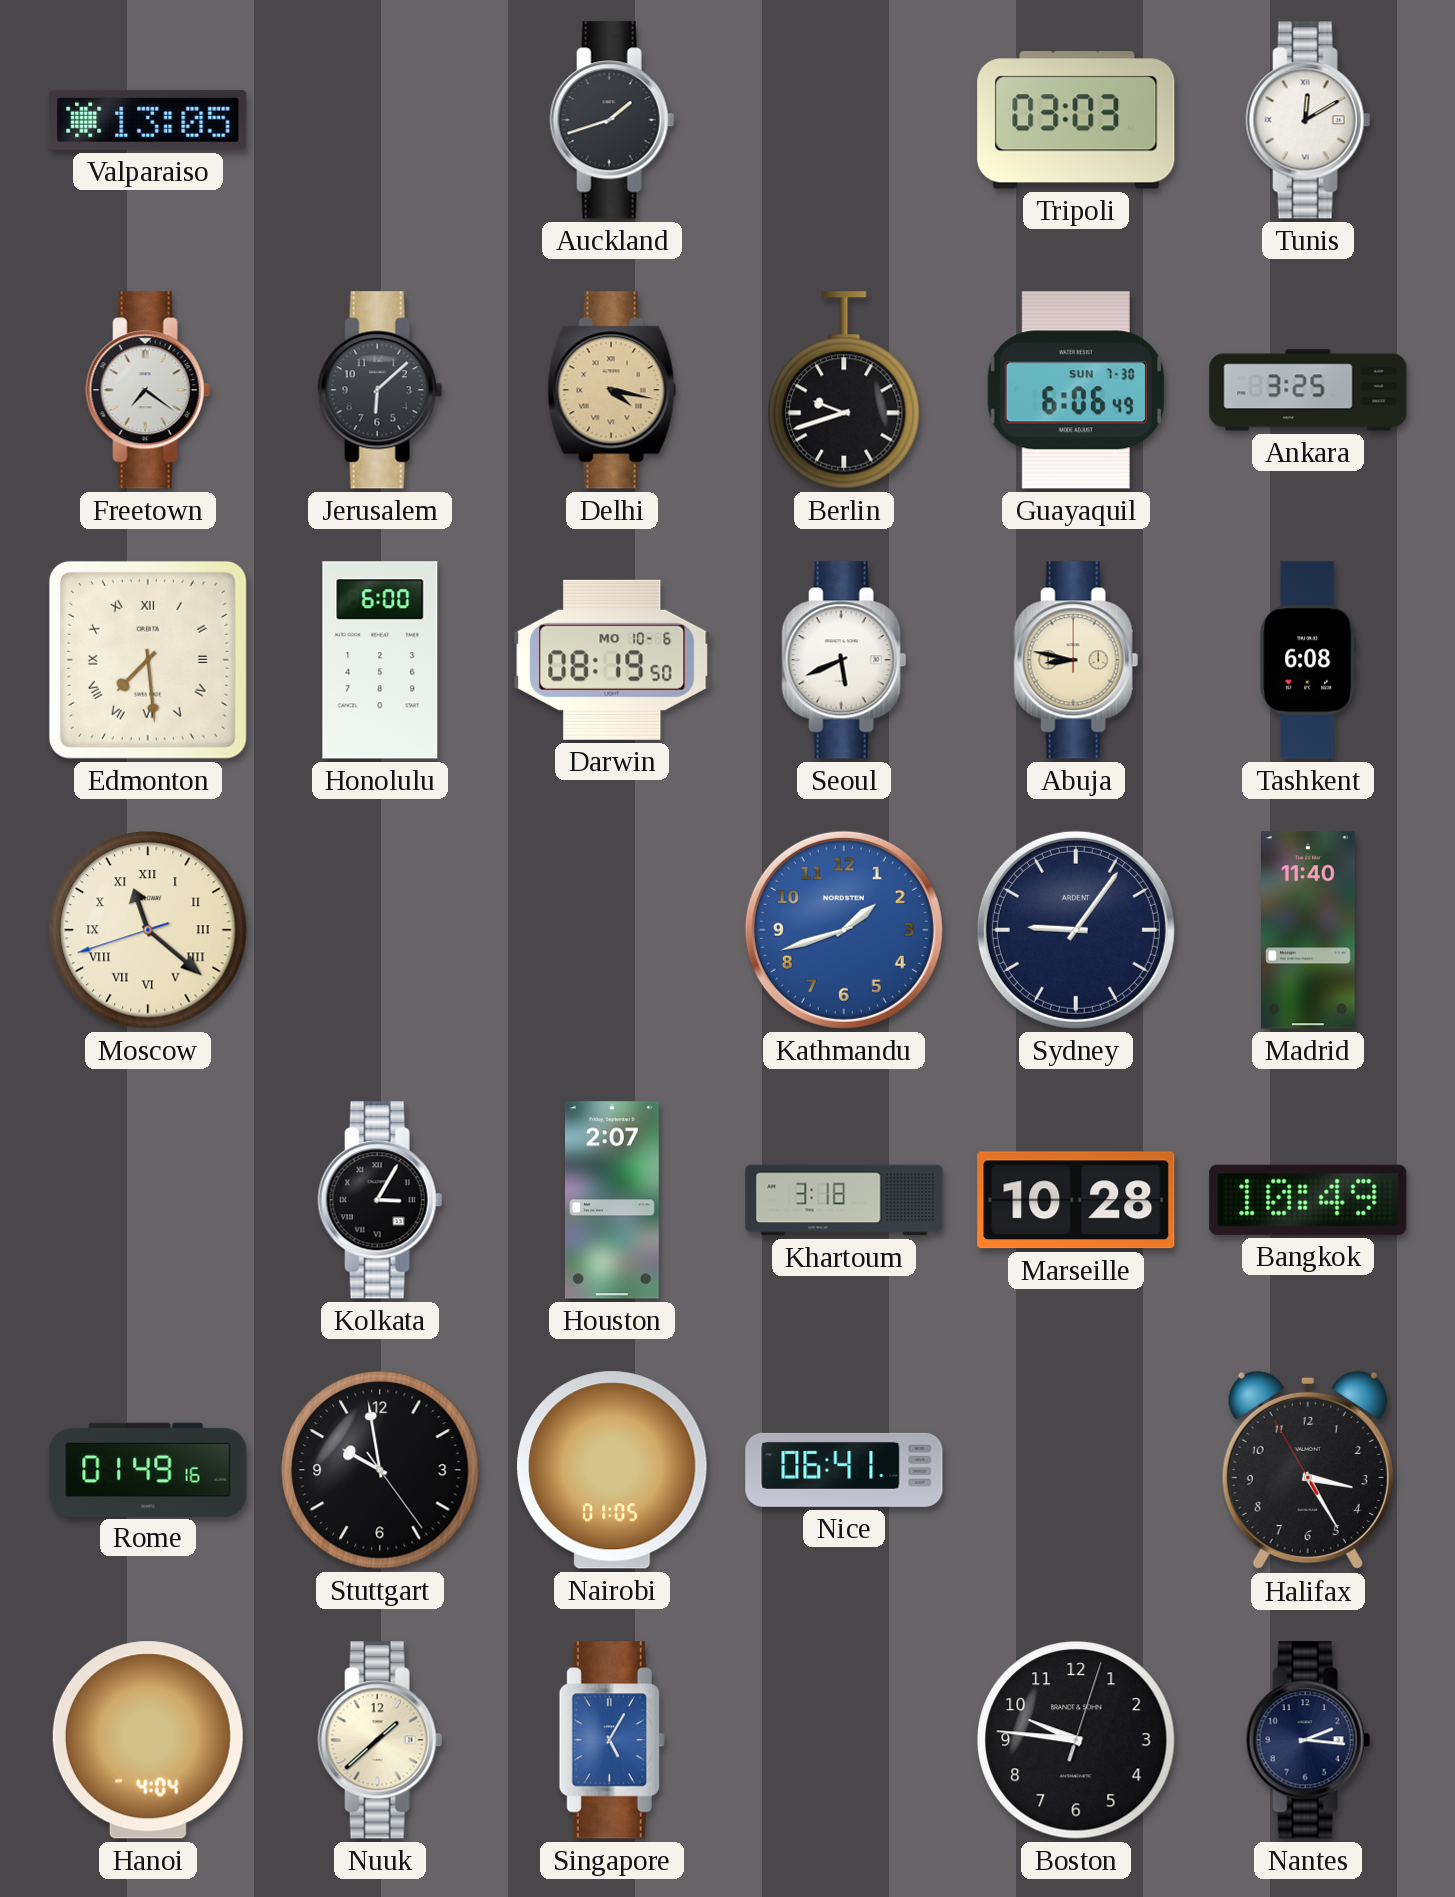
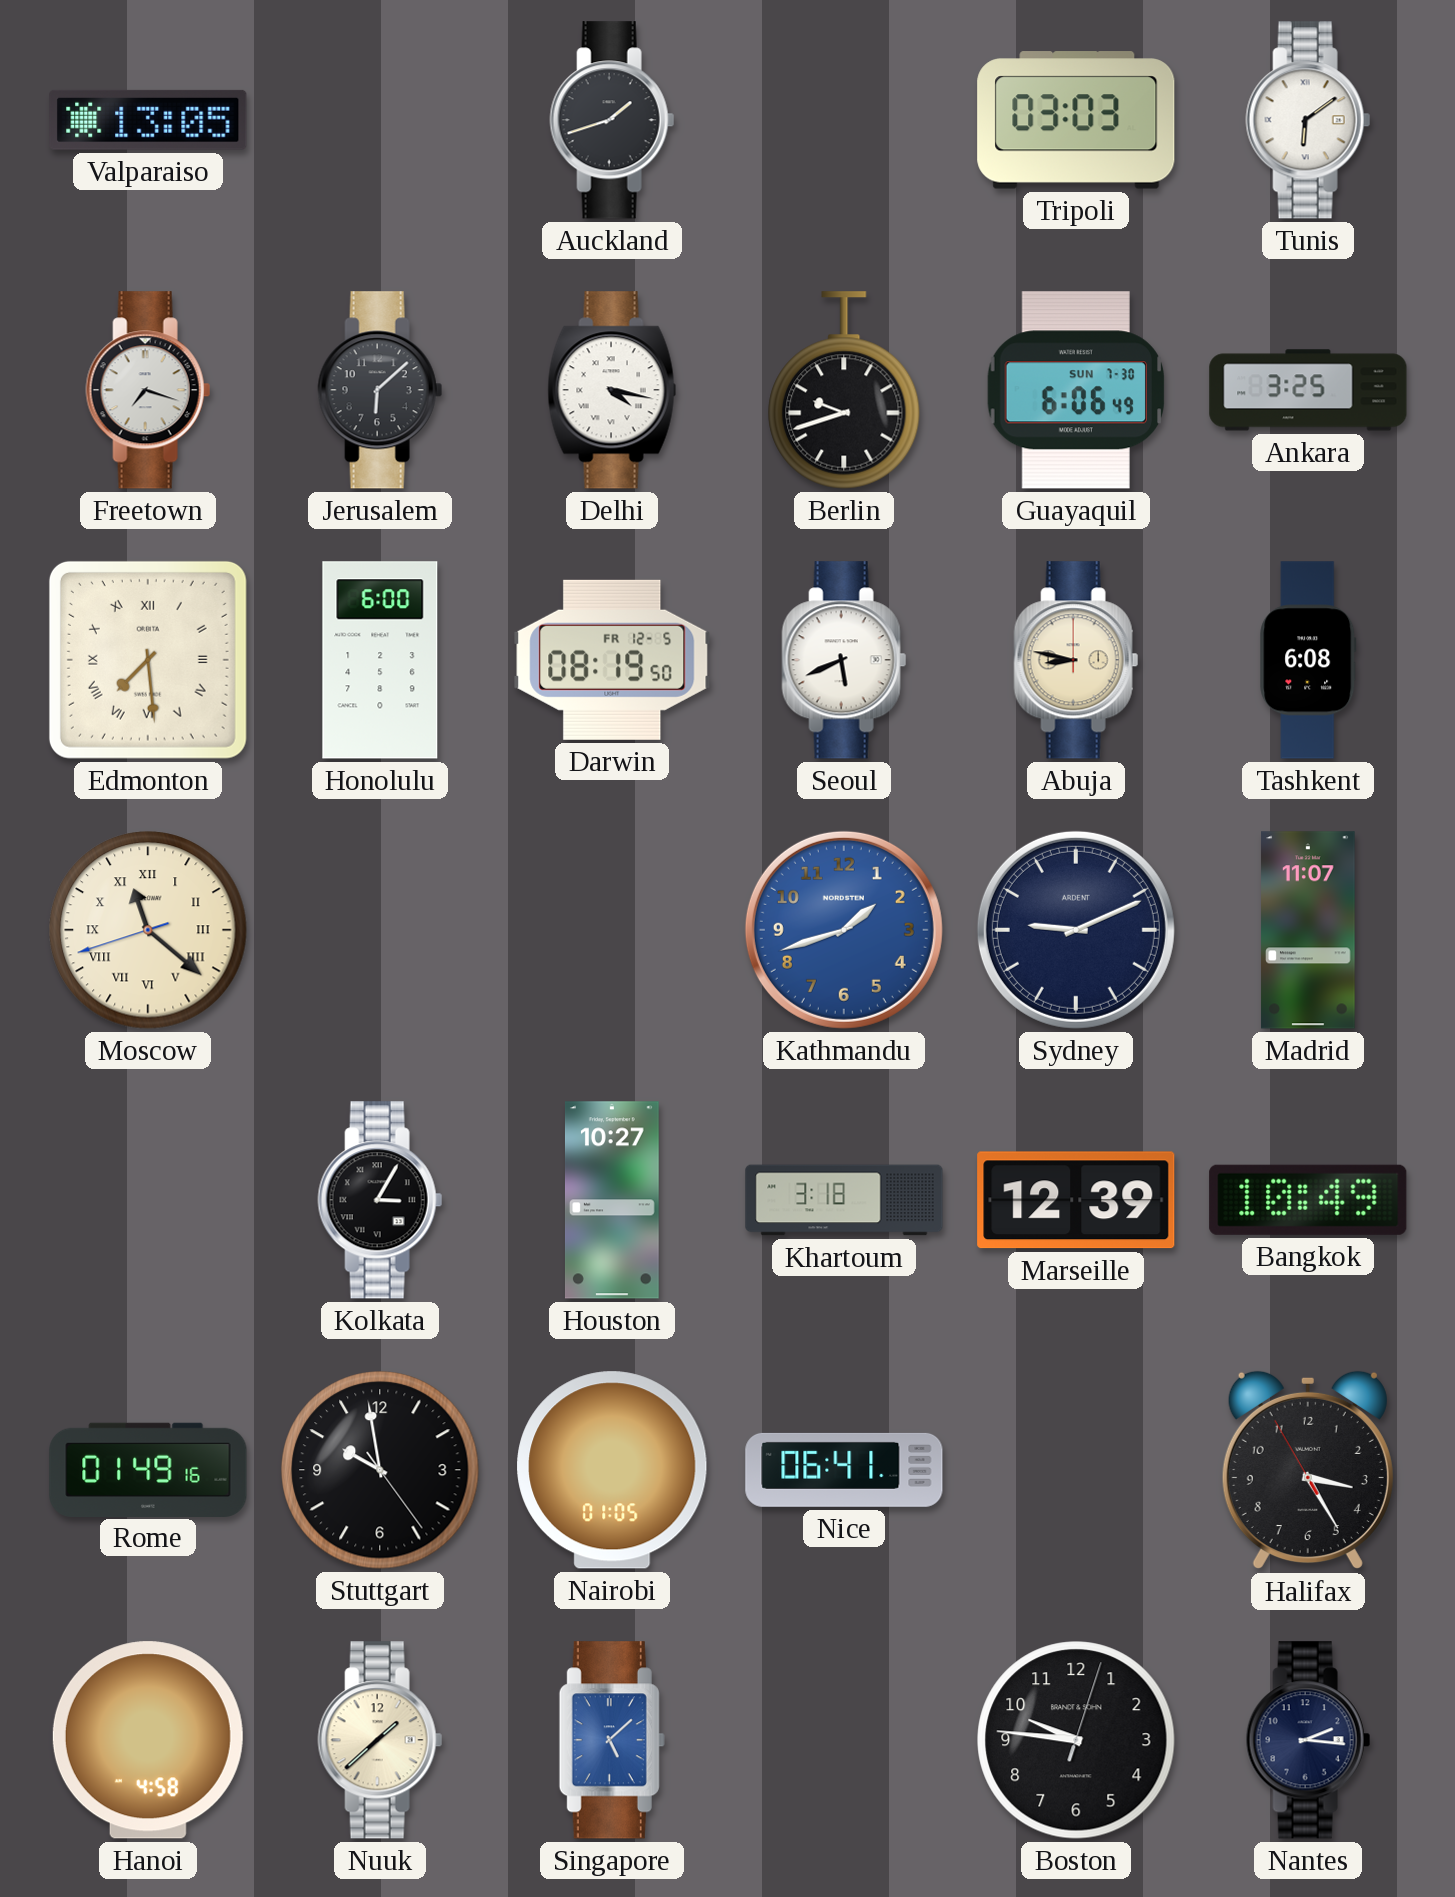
Tunis: 12:10 -> 6:09
Freetown: 7:21 -> 7:18
Delhi dial: champagne -> white
Darwin date: MO 10-6 -> FR 12-5
Sydney: 9:06 -> 9:11
Madrid: 11:40 -> 11:07
Houston: 2:07 -> 10:27
Marseille: 10:28 -> 12:39
Hanoi: 4:04 -> 4:58
Singapore: 5:05 -> 5:08
